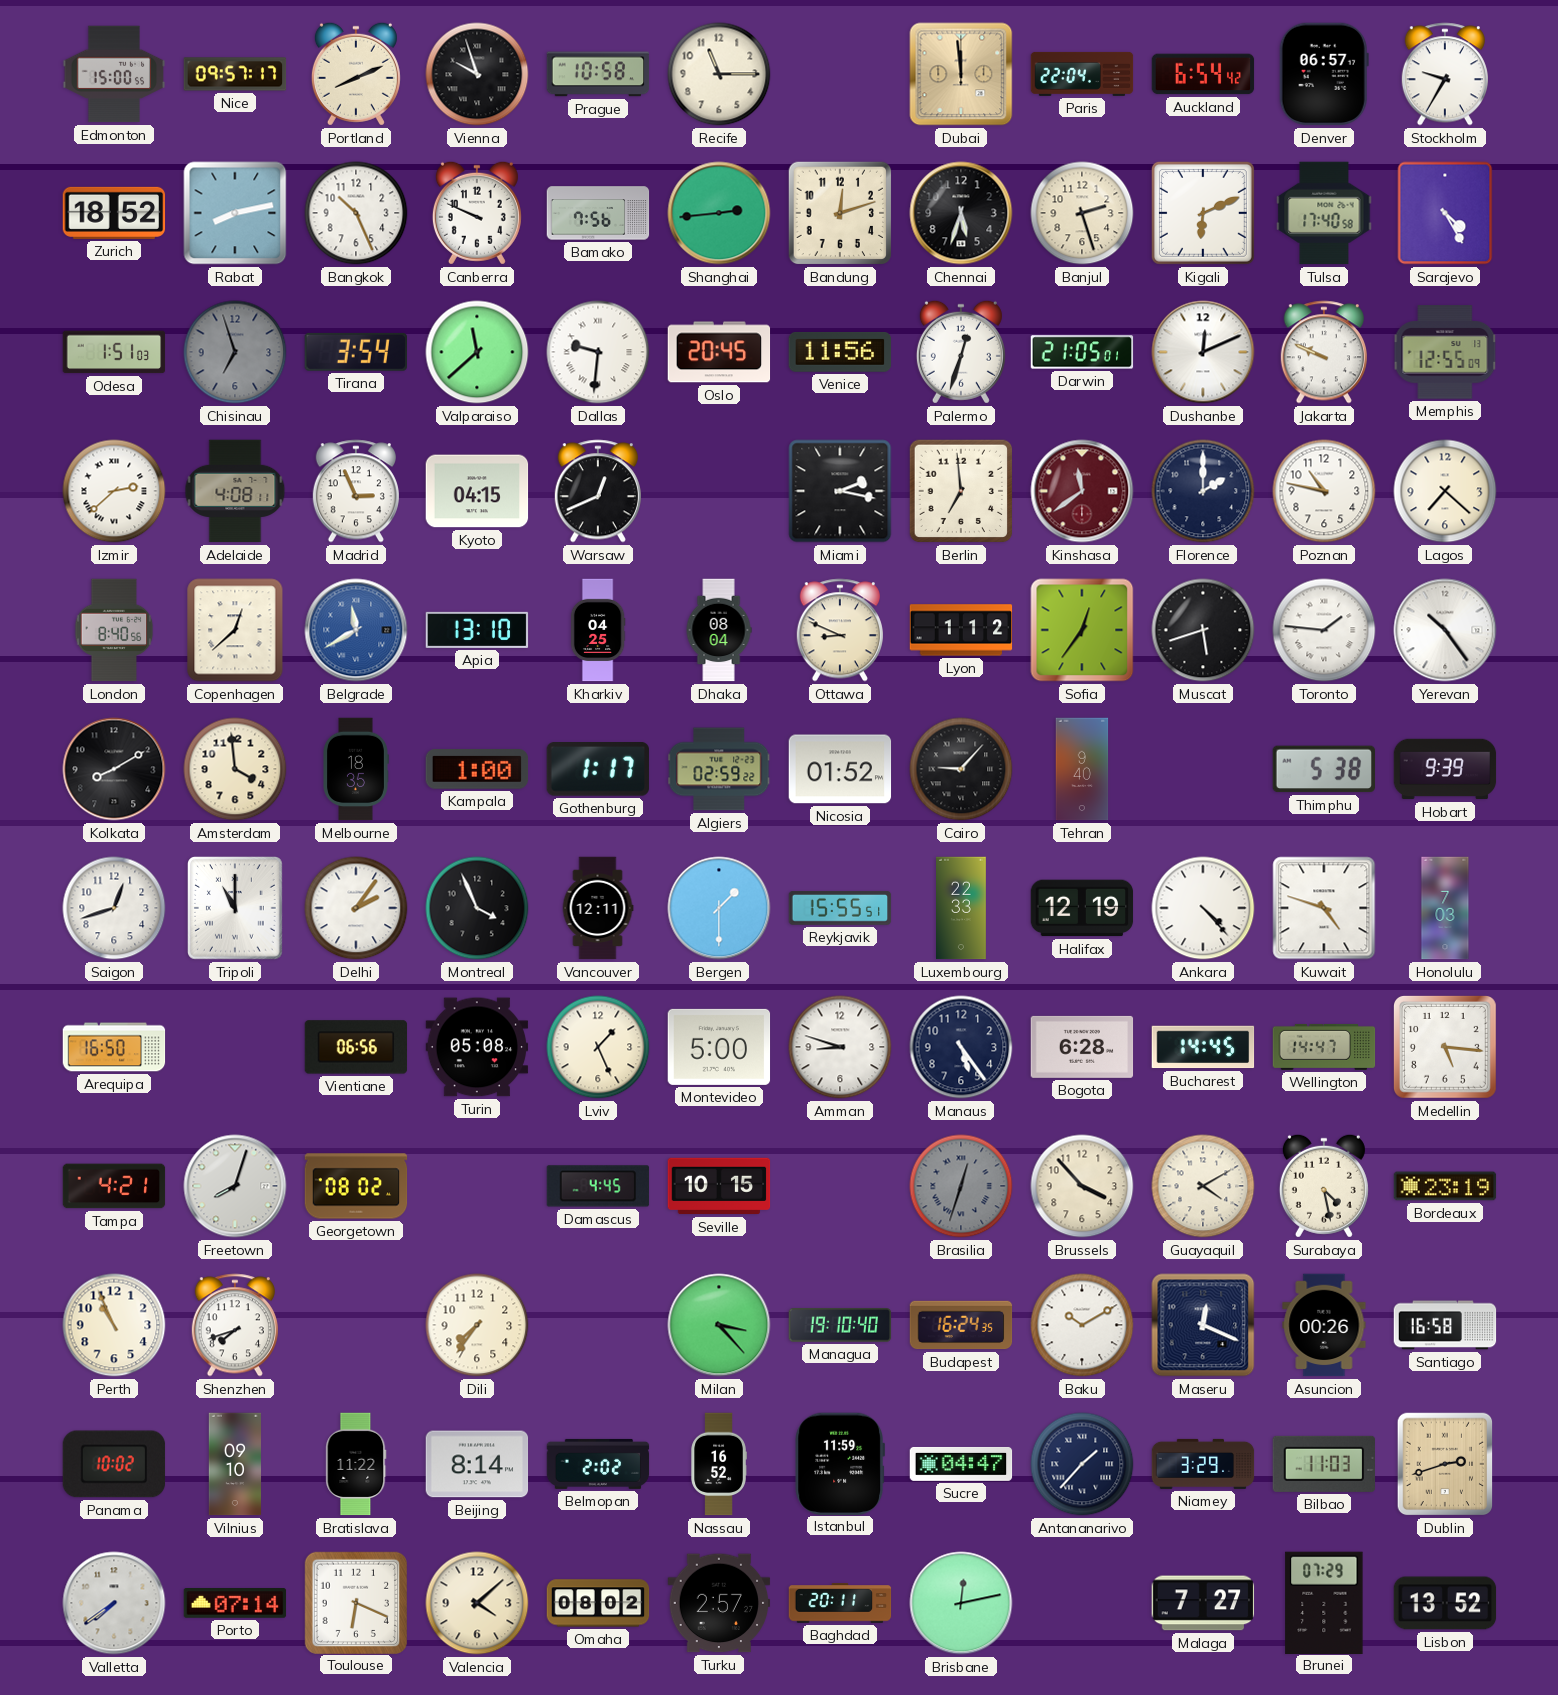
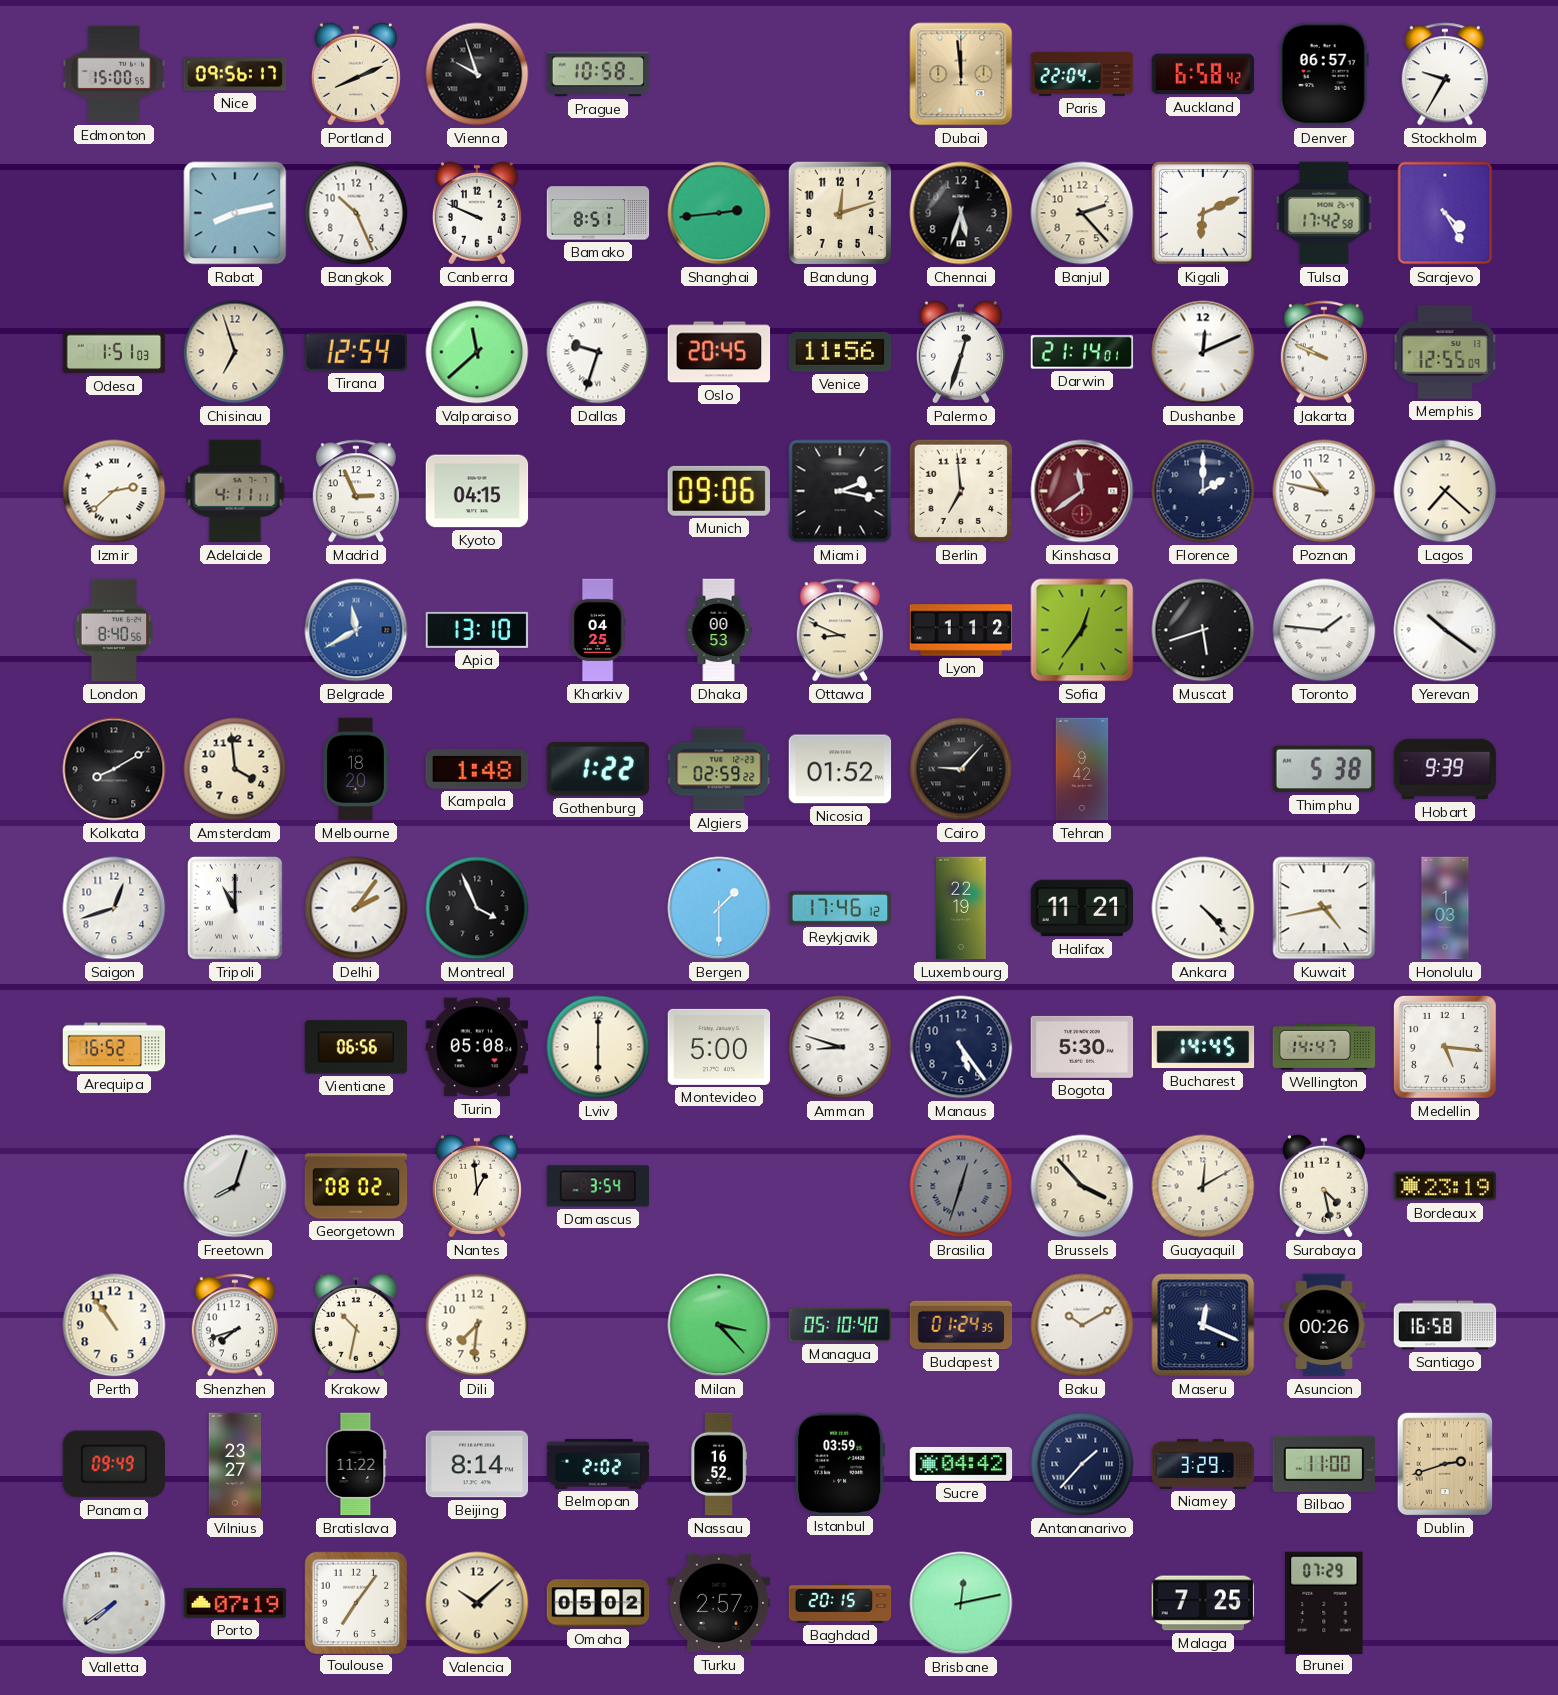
Nice: 09:57 -> 09:56
Recife: 11:15 -> none
Auckland: 6:54 -> 6:58
Zurich: 18:52 -> none
Bamako: 7:56 -> 8:51
Banjul: 2:27 -> 2:23
Tulsa: 17:40 -> 17:42
Chisinau dial: grey -> cream
Tirana: 3:54 -> 12:54
Dallas: 9:31 -> 9:33
Darwin: 21:05 -> 21:14
Adelaide: 4:08 -> 4:11
Warsaw: 12:41 -> none
Munich: none -> 09:06
Copenhagen: 12:38 -> none
Dhaka: 08:04 -> 00:53
Yerevan: 10:24 -> 10:21
Melbourne: 18:35 -> 18:20
Kampala: 1:00 -> 1:48
Gothenburg: 1:17 -> 1:22
Tehran: 9:40 -> 9:42
Vancouver: 12:11 -> none
Reykjavik: 15:55 -> 17:46
Luxembourg: 22:33 -> 22:19
Halifax: 12:19 -> 11:21
Kuwait: 4:48 -> 4:43
Honolulu: 7:03 -> 1:03
Arequipa: 16:50 -> 16:52
Lviv: 1:26 -> 6:00
Bogota: 6:28 -> 5:30
Tampa: 4:21 -> none
Nantes: none -> 12:59
Damascus: 4:45 -> 3:54
Seville: 10:15 -> none
Guayaquil: 4:10 -> 12:10
Perth: 10:56 -> 10:54
Krakow: none -> 10:32
Dili: 7:36 -> 7:31
Managua: 19:10 -> 05:10
Budapest: 16:24 -> 01:24
Panama: 10:02 -> 09:49
Vilnius: 09:10 -> 23:27
Istanbul: 11:59 -> 03:59
Sucre: 04:47 -> 04:42
Bilbao: 11:03 -> 11:00
Porto: 07:14 -> 07:19
Toulouse: 6:19 -> 7:06
Valencia: 4:08 -> 10:08
Omaha: 08:02 -> 05:02
Baghdad: 20:11 -> 20:15
Malaga: 7:27 -> 7:25
Lisbon: 13:52 -> none
